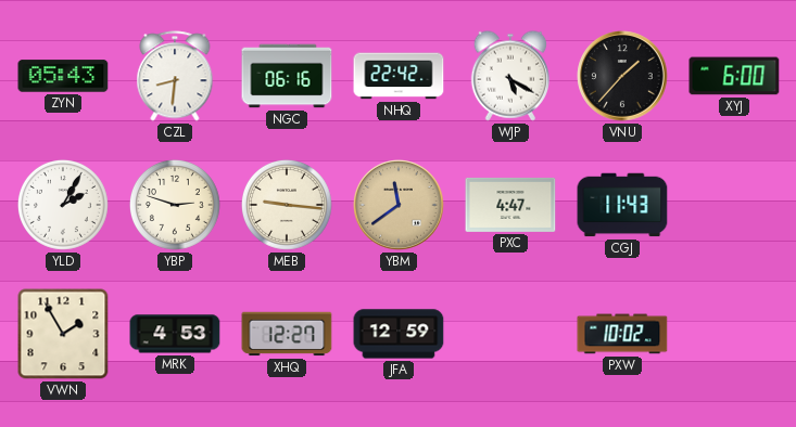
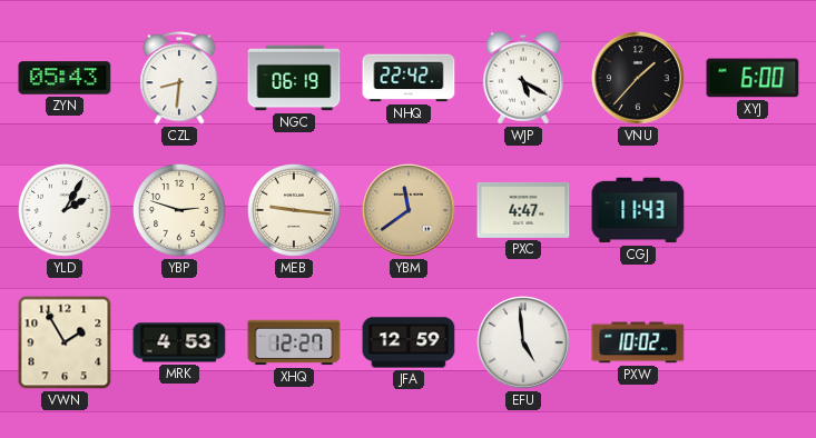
NGC: 06:16 -> 06:19
EFU: none -> 4:59
